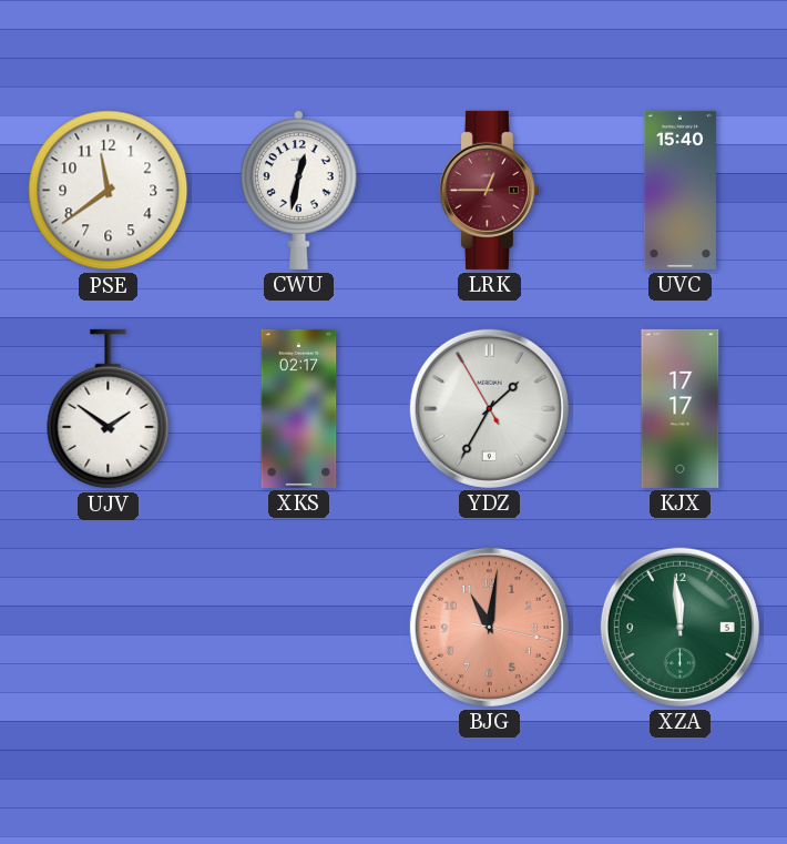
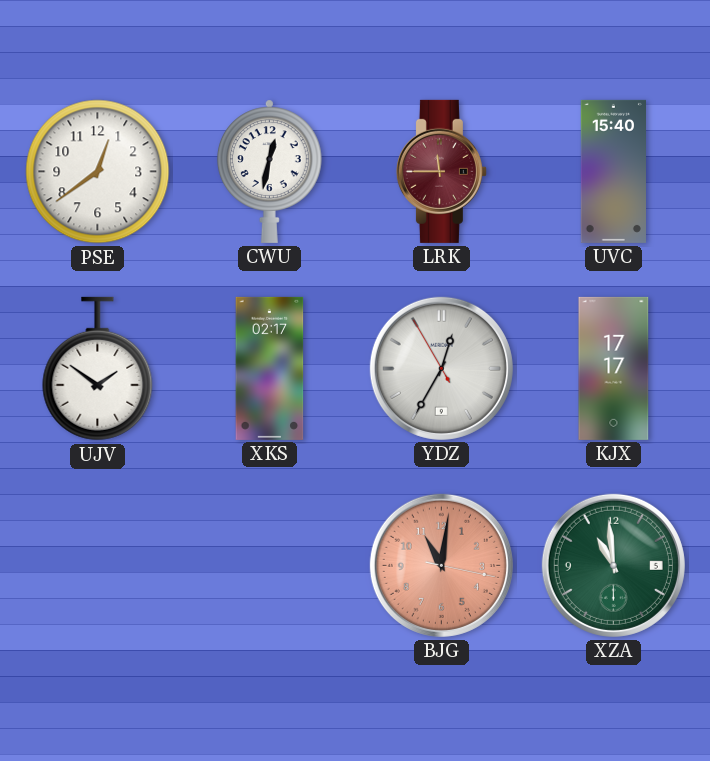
PSE: 11:39 -> 12:39
LRK: 12:45 -> 11:45
YDZ: 1:34 -> 12:34
XZA: 11:59 -> 10:59
